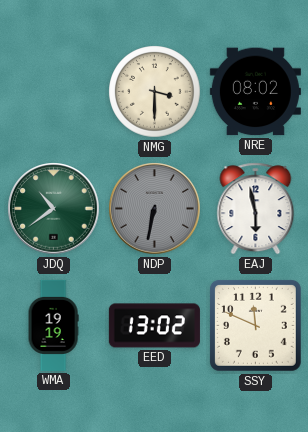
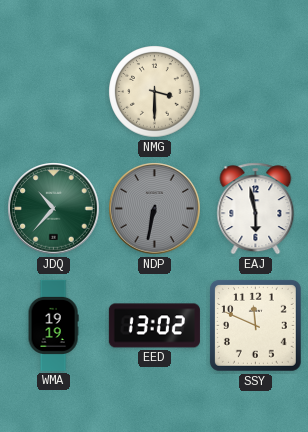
NRE: 08:02 -> none
JDQ: 10:39 -> 10:37
